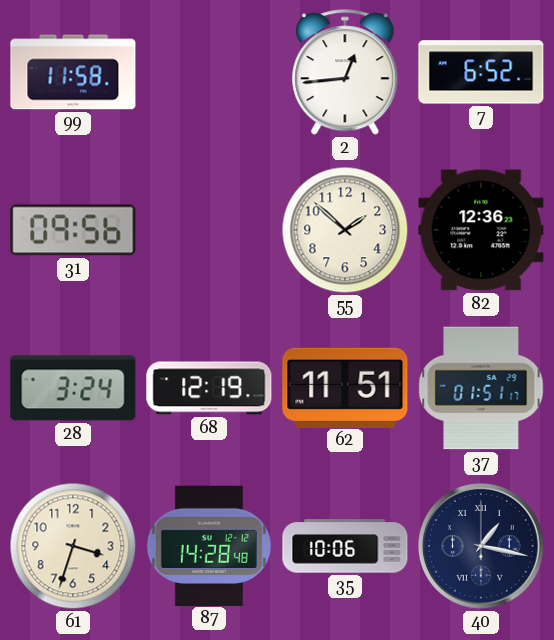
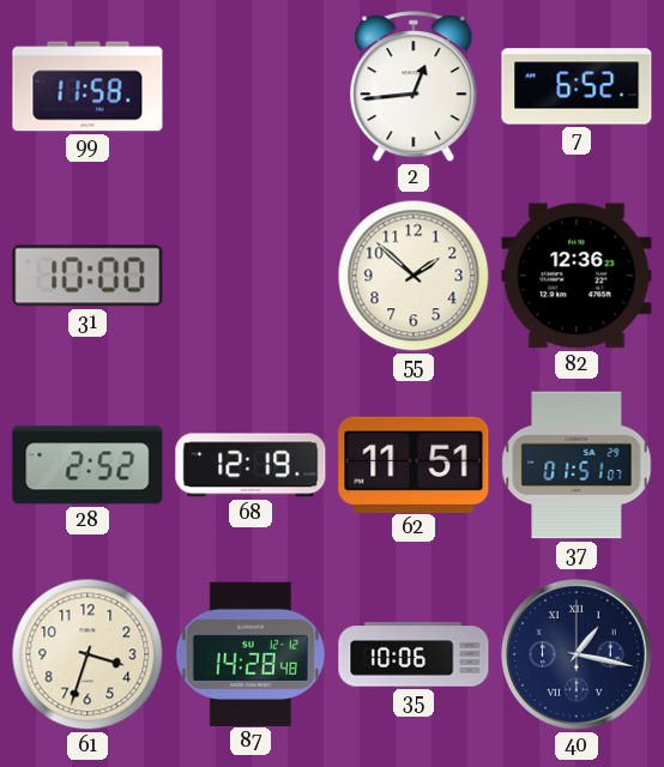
31: 09:56 -> 10:00
28: 3:24 -> 2:52
37: 01:51:17 -> 01:51:07
